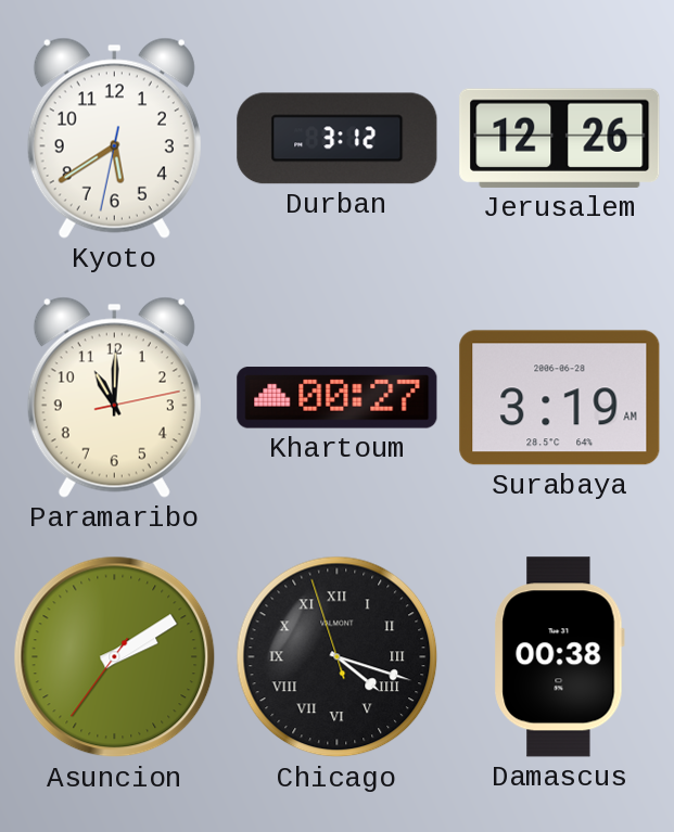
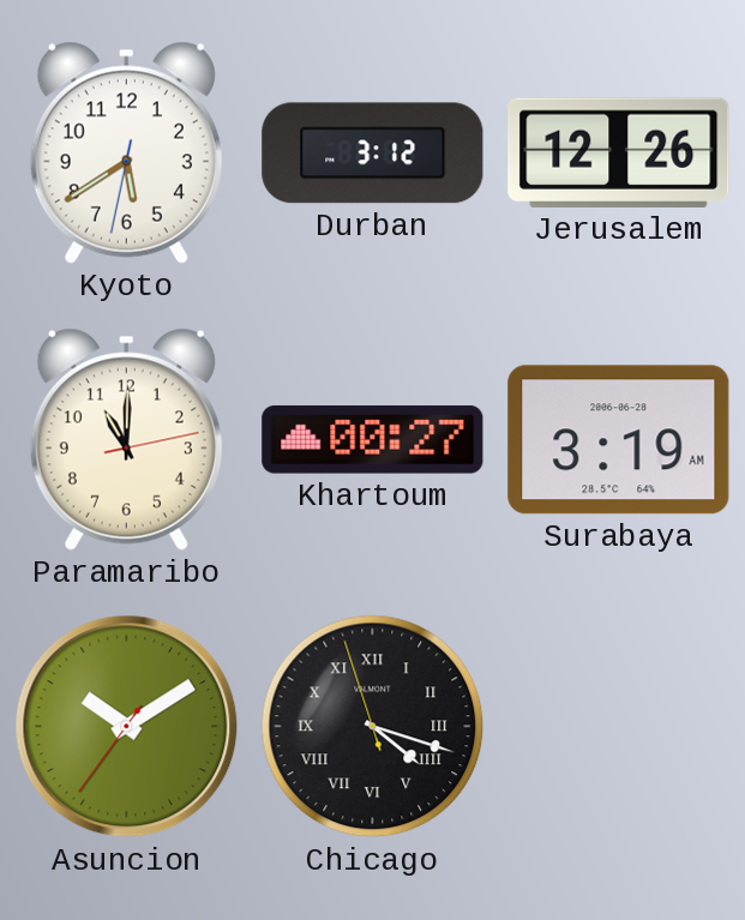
Asuncion: 2:09 -> 10:09
Damascus: 00:38 -> none
